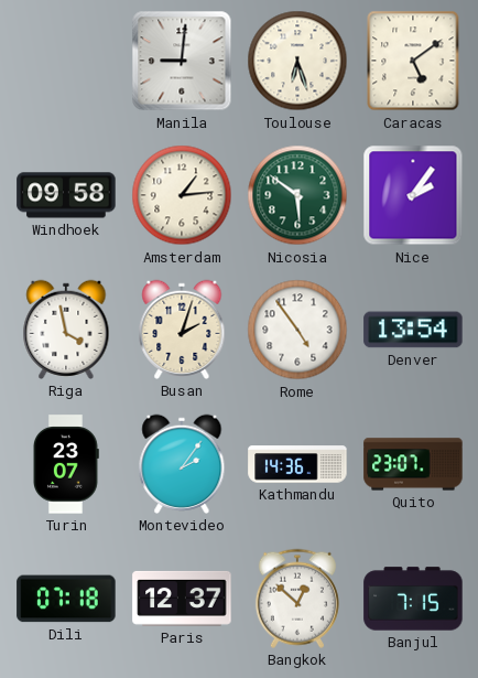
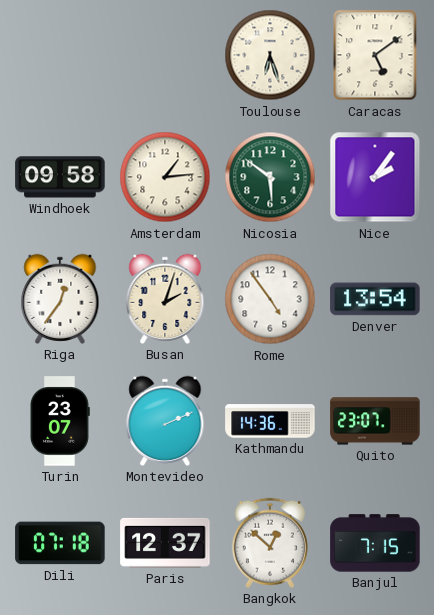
Manila: 9:01 -> none
Riga: 3:58 -> 12:36
Montevideo: 2:06 -> 2:11
